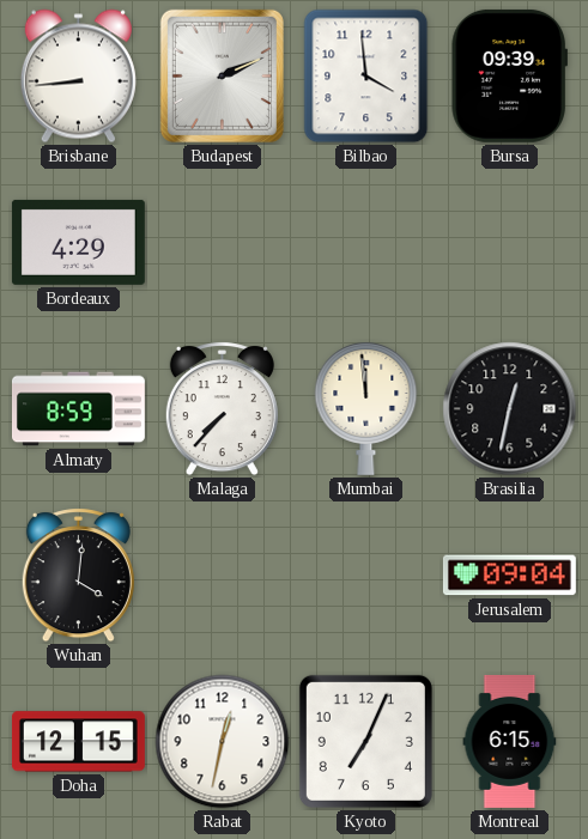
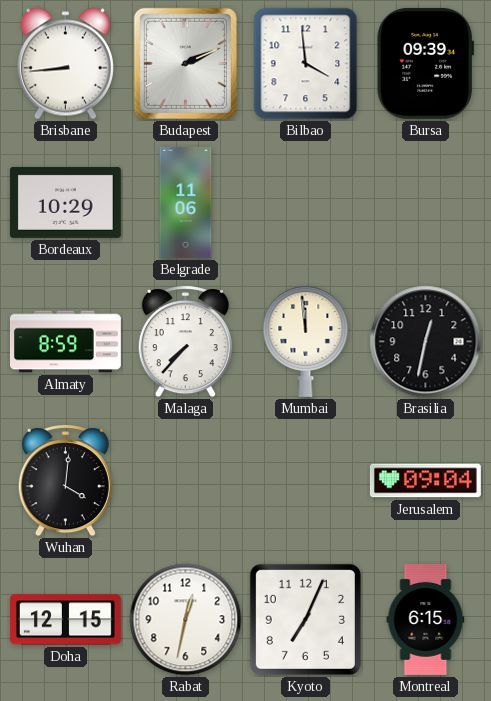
Bordeaux: 4:29 -> 10:29
Belgrade: none -> 11:06
